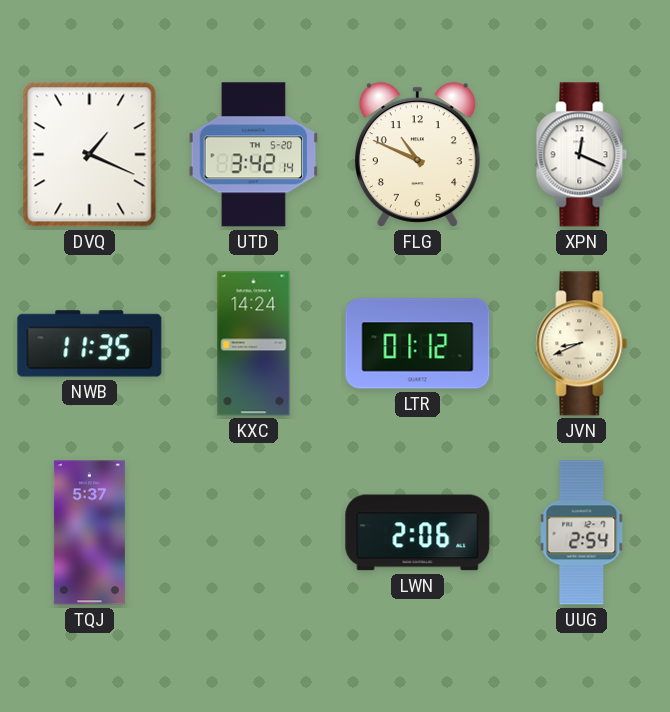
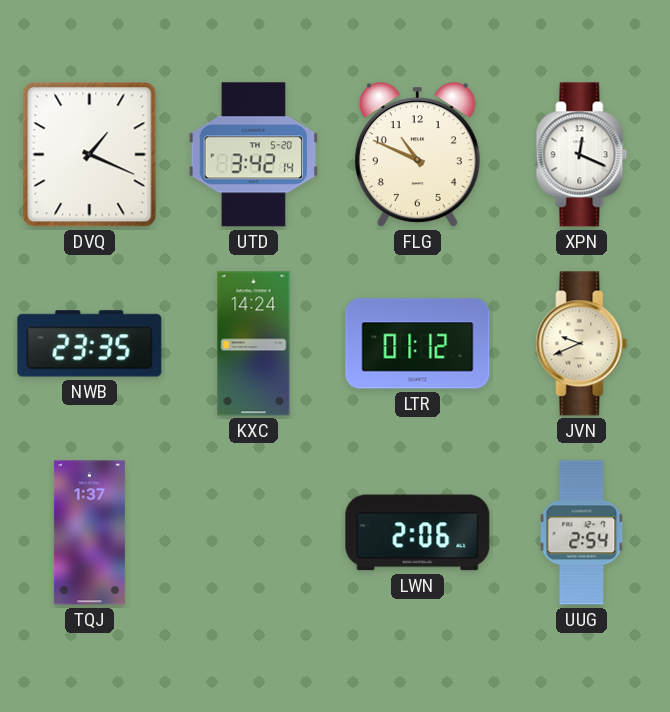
NWB: 11:35 -> 23:35
JVN: 8:41 -> 9:41
TQJ: 5:37 -> 1:37
